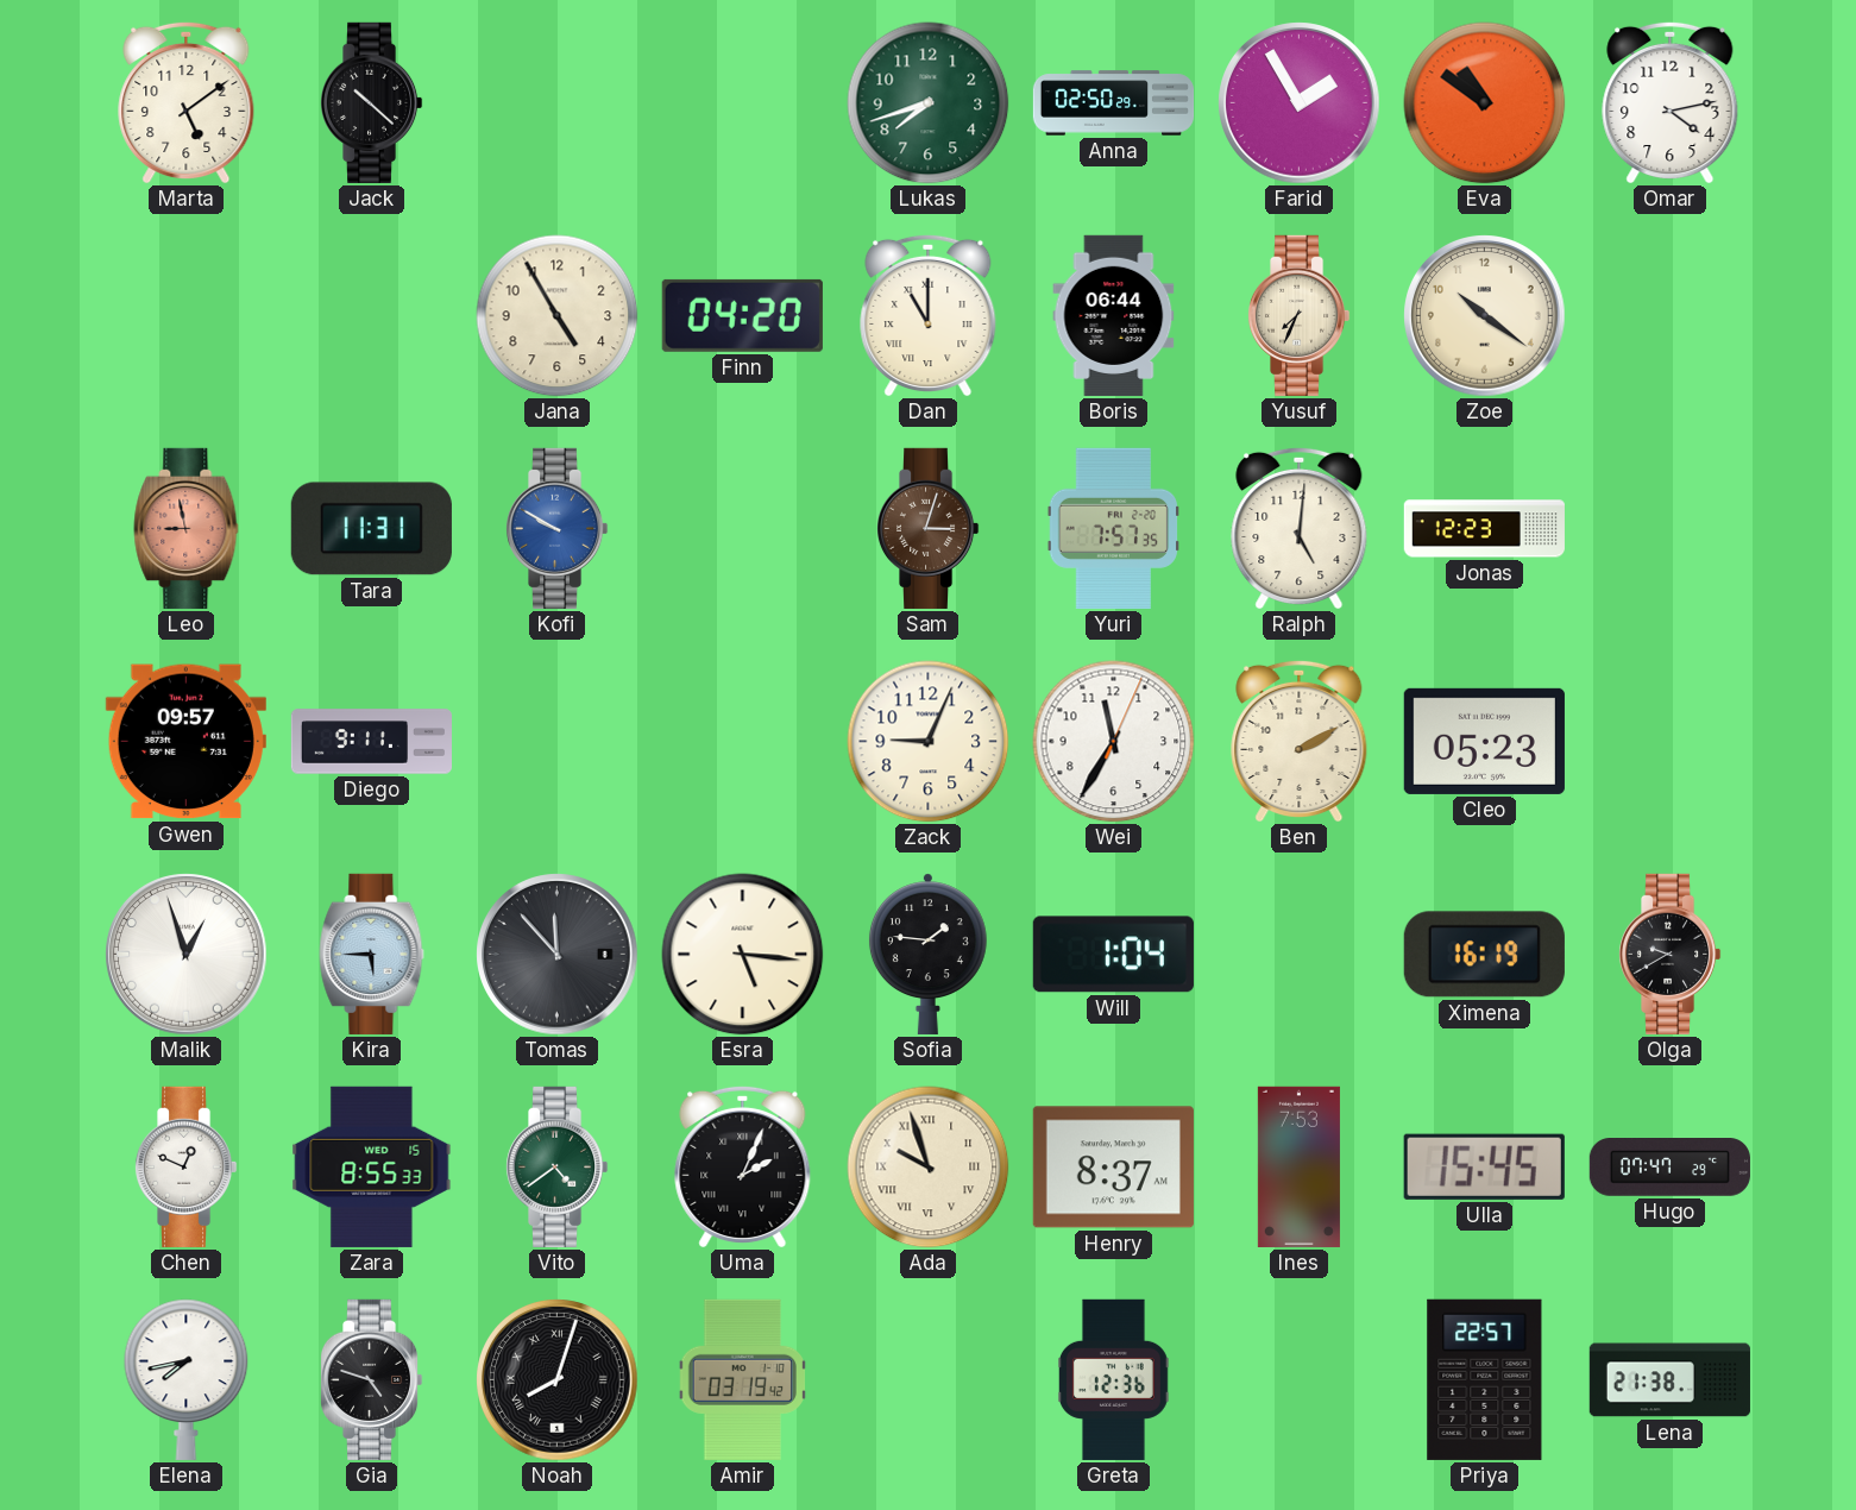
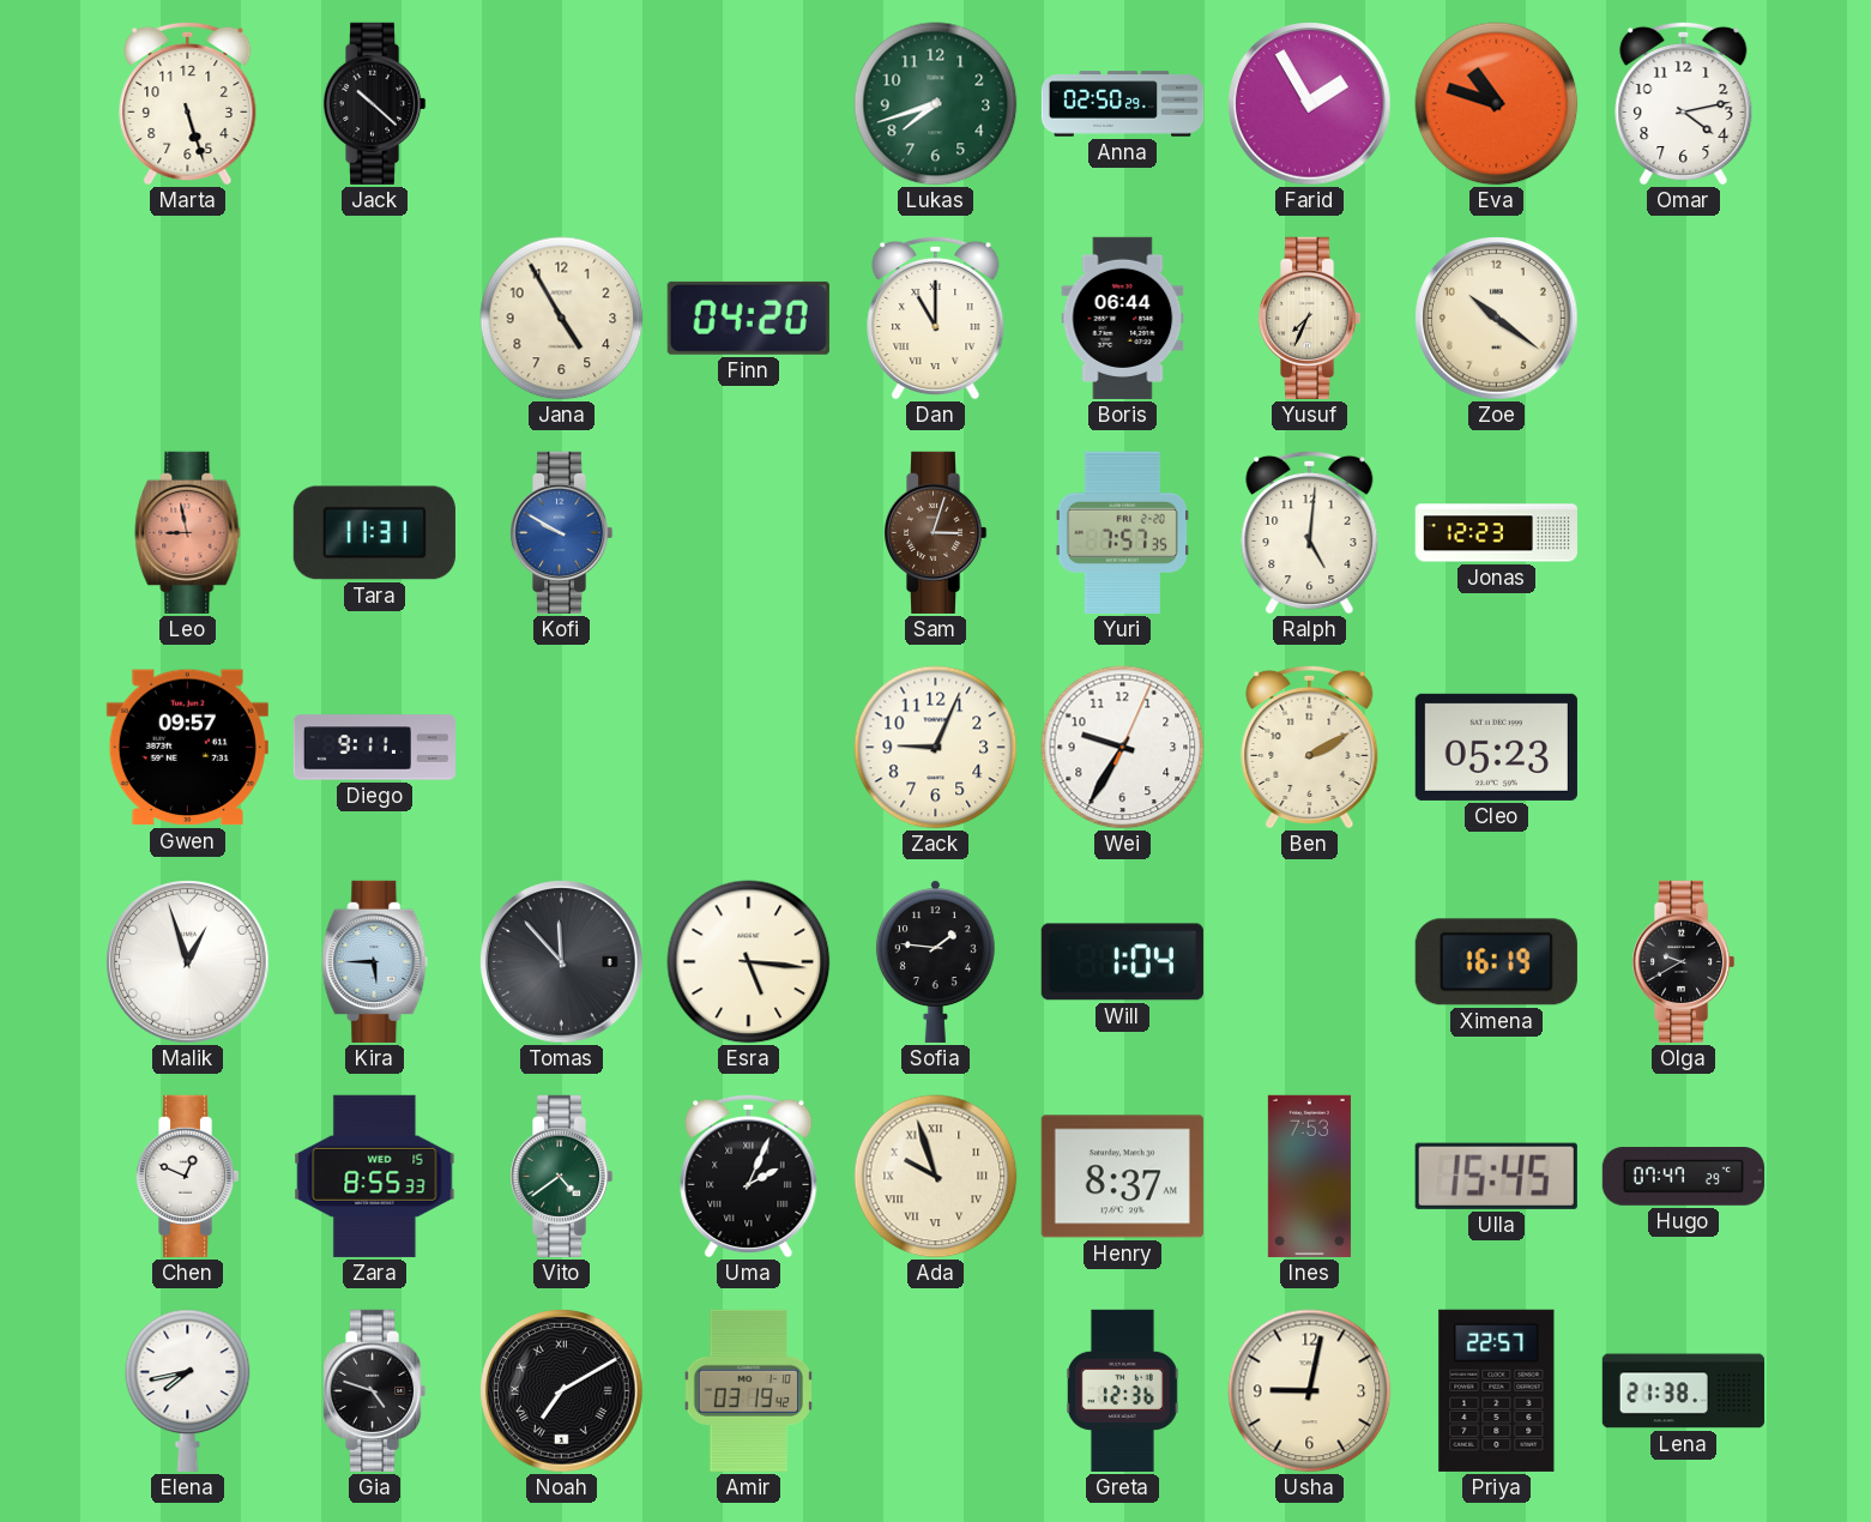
Marta: 5:09 -> 5:27
Eva: 10:51 -> 10:48
Wei: 11:35 -> 9:35
Noah: 8:03 -> 7:10
Usha: none -> 9:02
